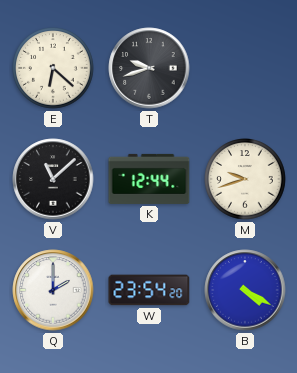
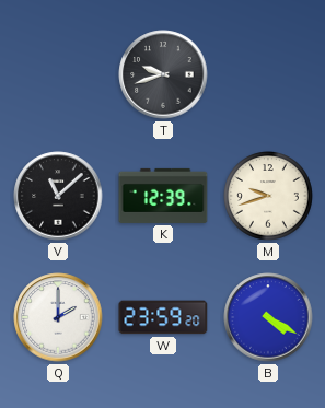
E: 6:22 -> none
K: 12:44 -> 12:39
W: 23:54 -> 23:59
